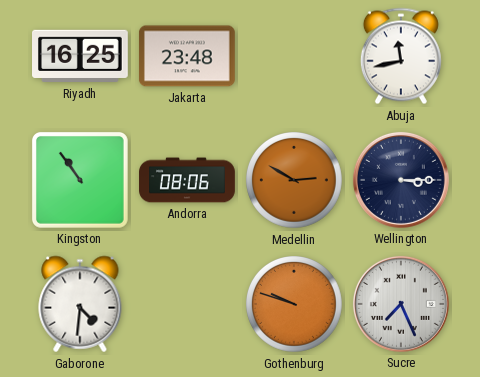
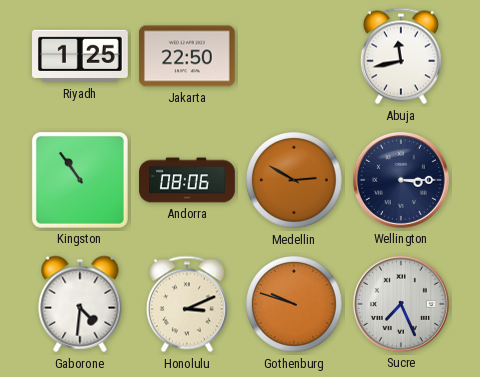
Riyadh: 16:25 -> 1:25
Jakarta: 23:48 -> 22:50
Honolulu: none -> 3:11
